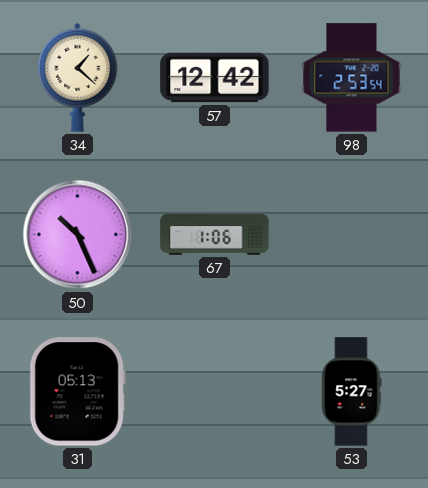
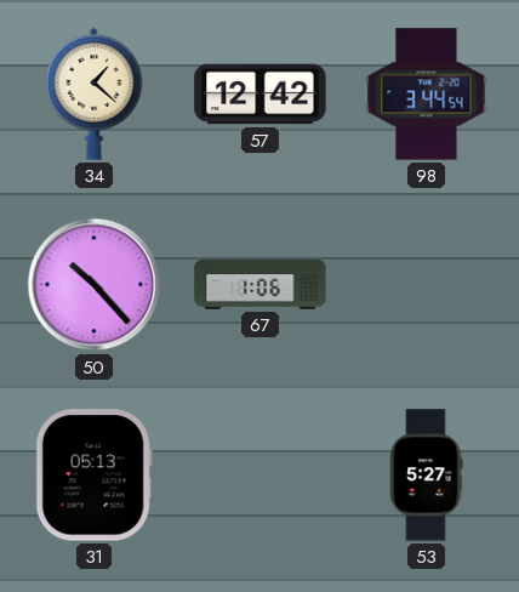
98: 2:53 -> 3:44
50: 10:26 -> 10:23
